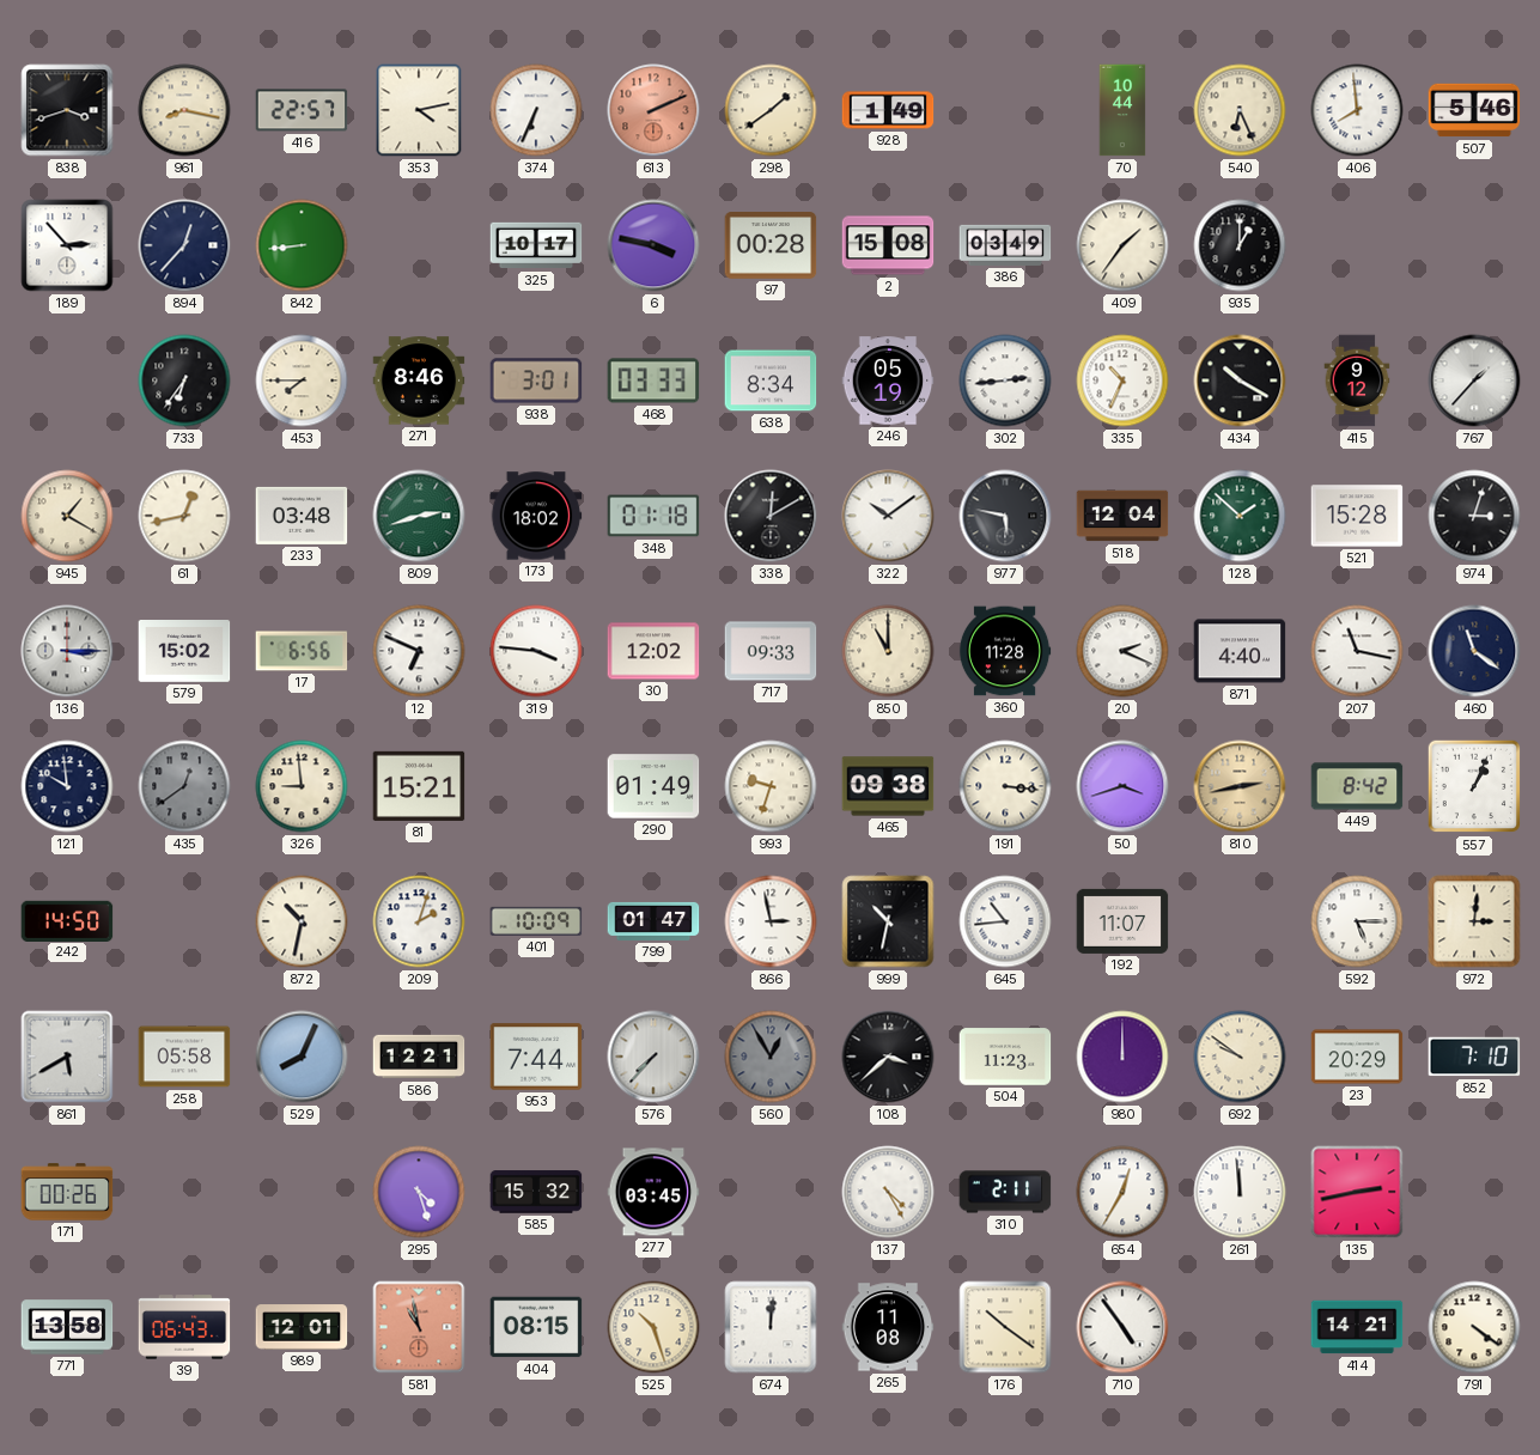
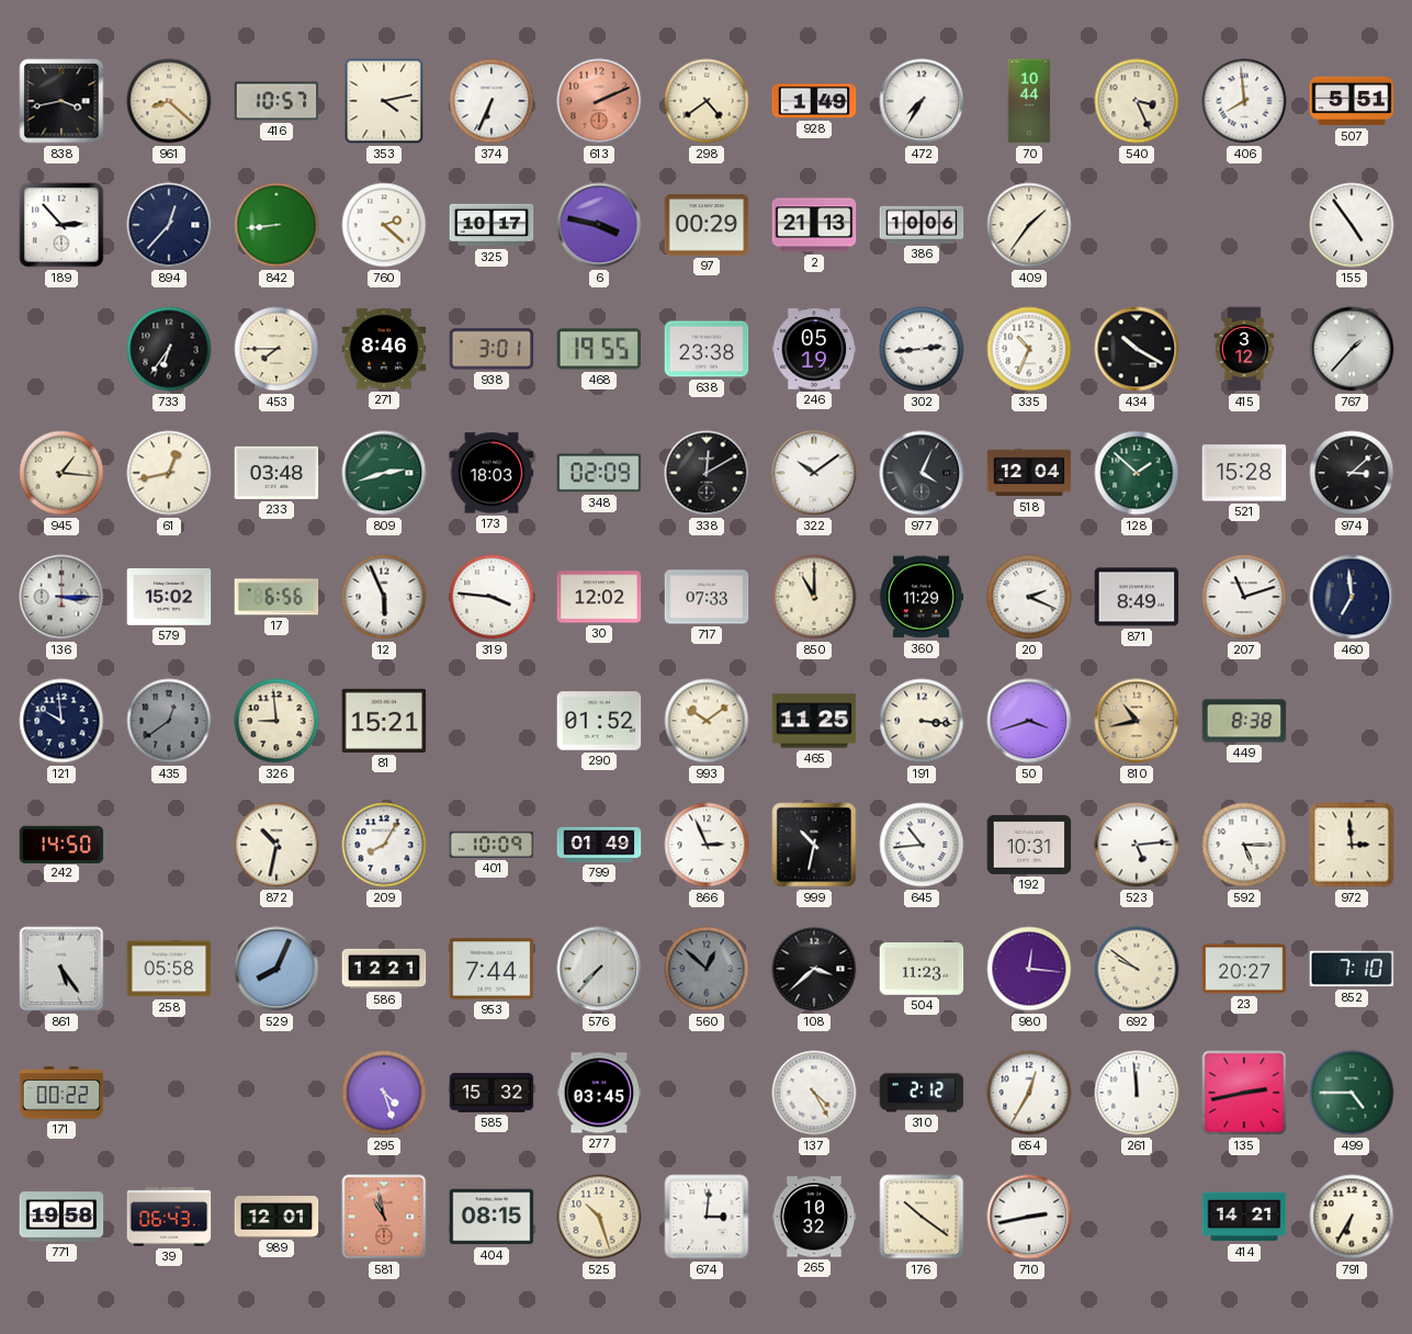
838: 3:42 -> 3:43
961: 8:17 -> 8:22
416: 22:57 -> 10:57
298: 1:39 -> 4:39
472: none -> 7:35
540: 6:26 -> 3:26
507: 5:46 -> 5:51
760: none -> 2:22
97: 00:28 -> 00:29
2: 15:08 -> 21:13
386: 03:49 -> 10:06
935: 1:00 -> none
155: none -> 4:54
468: 03:33 -> 19:55
638: 8:34 -> 23:38
415: 9:12 -> 3:12
945: 1:20 -> 1:16
173: 18:02 -> 18:03
348: 01:18 -> 02:09
977: 5:47 -> 4:04
974: 3:03 -> 3:08
12: 6:49 -> 5:56
717: 09:33 -> 07:33
360: 11:28 -> 11:29
871: 4:40 -> 8:49
207: 11:17 -> 11:12
460: 11:21 -> 6:59
290: 01:49 -> 01:52
993: 9:33 -> 10:09
465: 09:38 -> 11:25
810: 2:43 -> 10:43
449: 8:42 -> 8:38
557: 1:04 -> none
209: 2:03 -> 8:05
799: 01:47 -> 01:49
866: 2:58 -> 2:56
192: 11:07 -> 10:31
523: none -> 5:14
972: 3:01 -> 2:59
861: 5:40 -> 5:24
560: 12:55 -> 12:52
980: 12:00 -> 12:16
23: 20:29 -> 20:27
171: 00:26 -> 00:22
310: 2:11 -> 2:12
499: none -> 4:45
771: 13:58 -> 19:58
674: 12:01 -> 3:01
265: 11:08 -> 10:32
710: 4:54 -> 2:43
791: 4:21 -> 6:35
